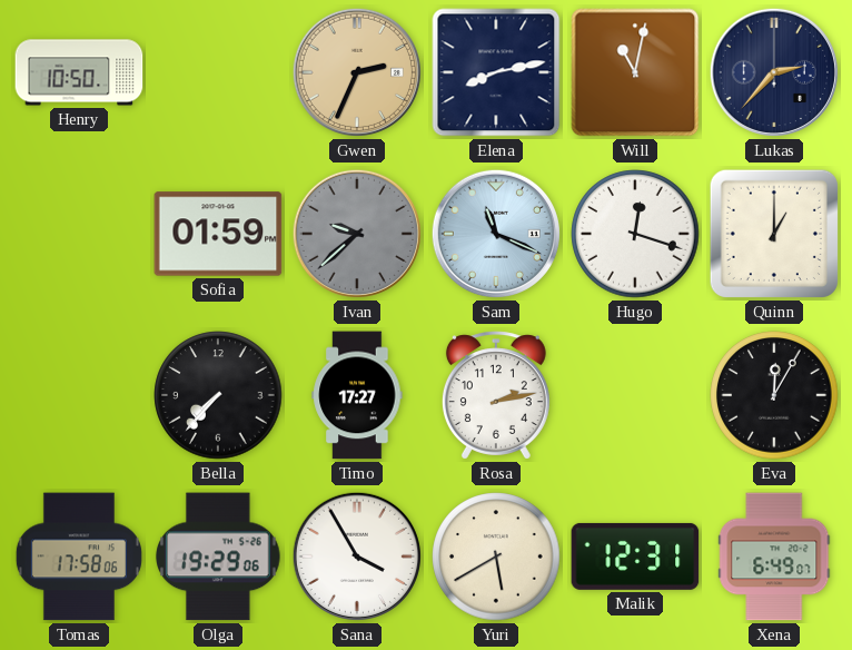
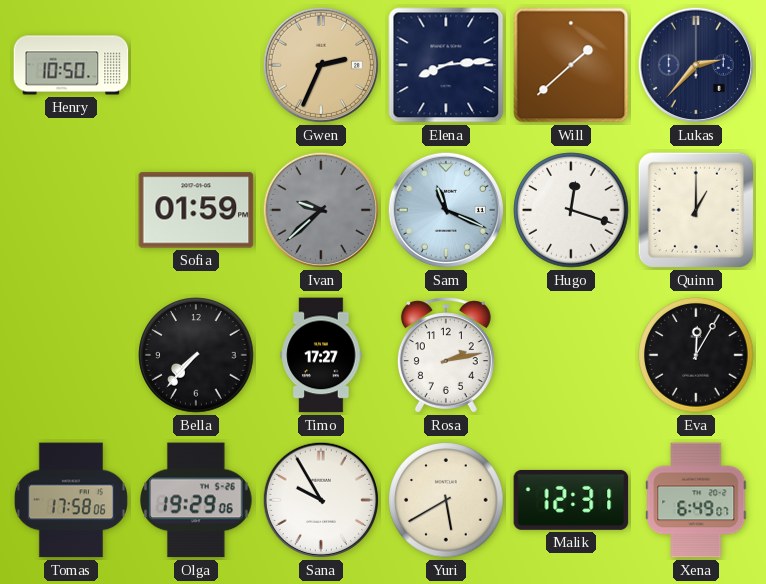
Elena: 8:13 -> 8:14
Will: 11:02 -> 1:38
Sana: 3:55 -> 9:55
